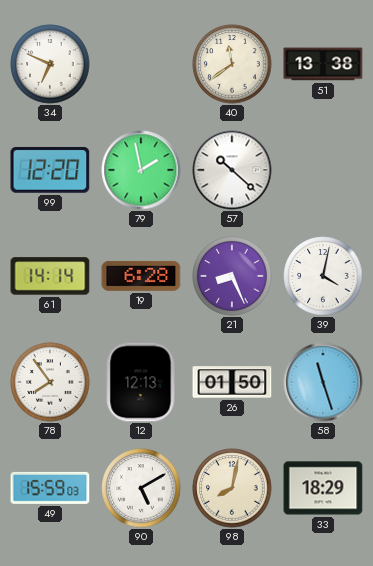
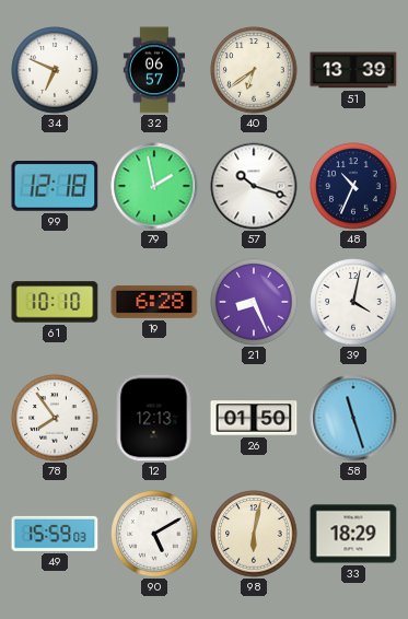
32: none -> 06:57
40: 11:39 -> 6:39
51: 13:38 -> 13:39
99: 12:20 -> 12:18
57: 10:22 -> 10:18
48: none -> 10:34
61: 14:14 -> 10:10
98: 8:02 -> 6:02
